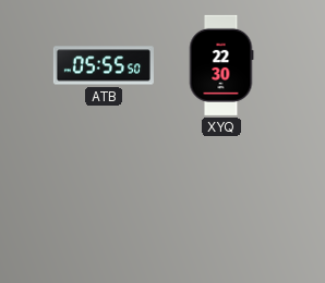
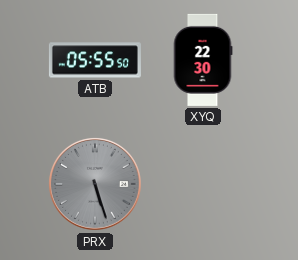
PRX: none -> 5:27
